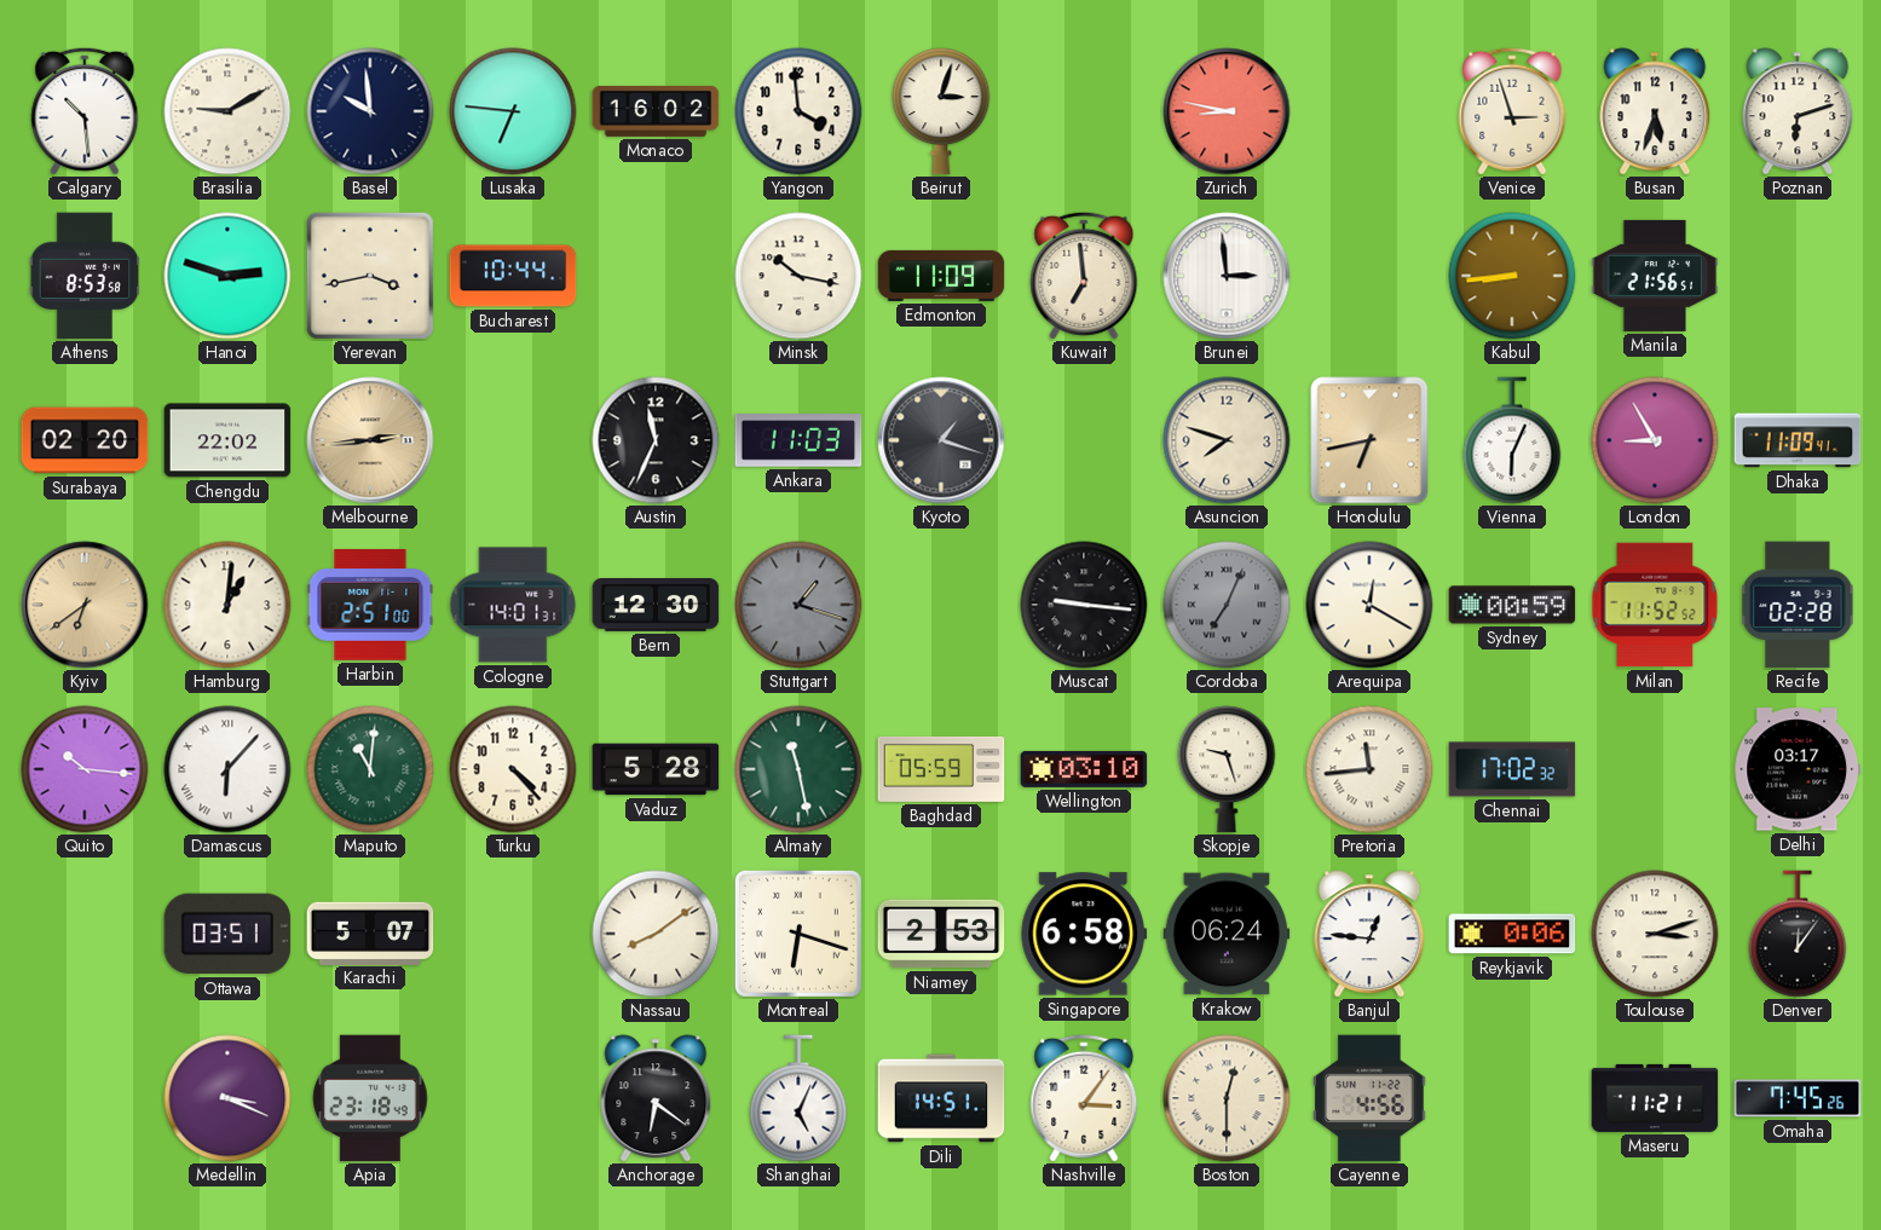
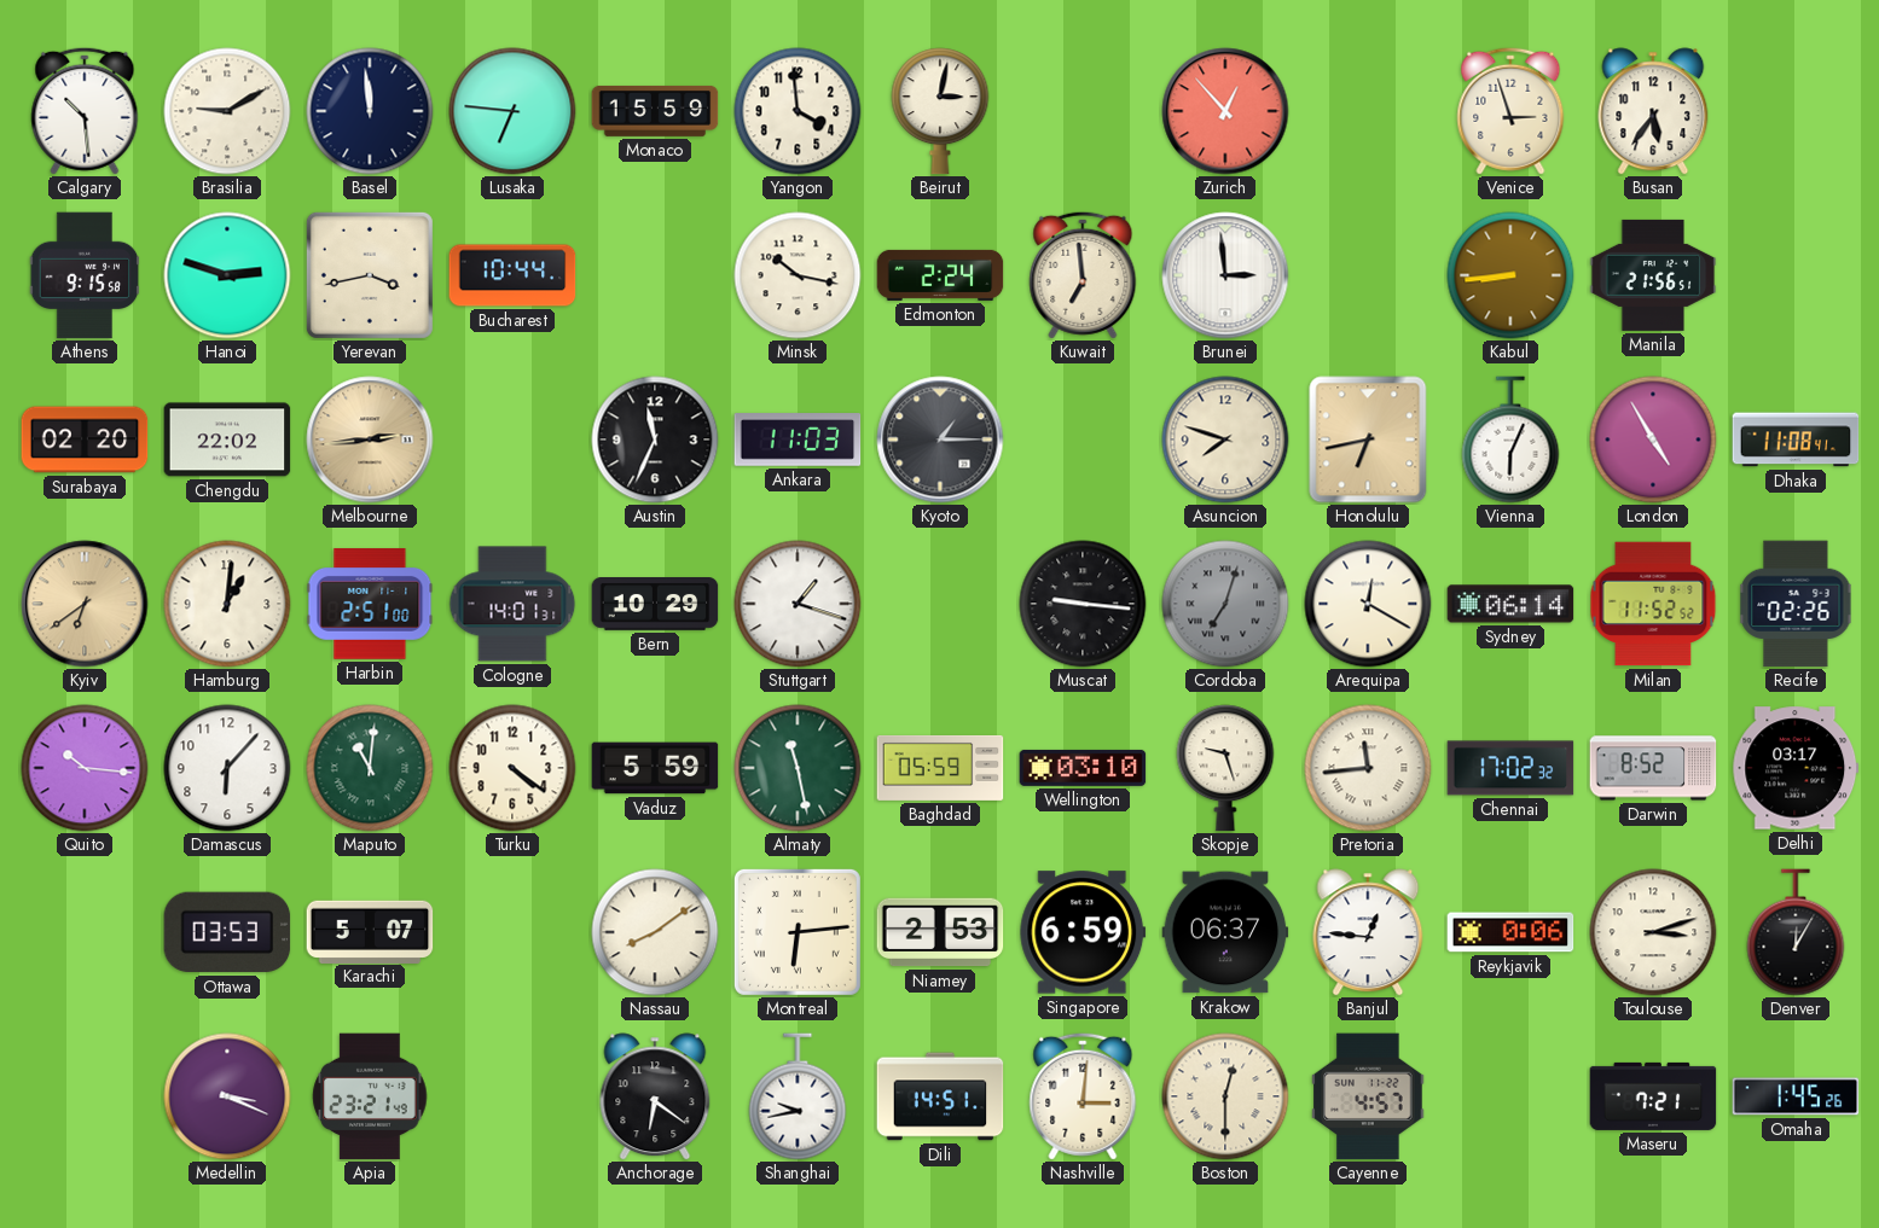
Basel: 9:59 -> 11:59
Monaco: 16:02 -> 15:59
Beirut: 3:03 -> 3:02
Zurich: 8:47 -> 12:53
Busan: 5:33 -> 5:36
Poznan: 6:12 -> none
Athens: 8:53 -> 9:15
Edmonton: 11:09 -> 2:24
Kyoto: 1:18 -> 1:15
London: 8:55 -> 4:55
Dhaka: 11:09 -> 11:08
Bern: 12:30 -> 10:29
Stuttgart dial: grey -> white
Cordoba: 7:04 -> 7:03
Sydney: 00:59 -> 06:14
Recife: 02:28 -> 02:26
Damascus numerals: Roman -> Arabic
Turku: 4:23 -> 4:21
Vaduz: 5:28 -> 5:59
Darwin: none -> 8:52
Ottawa: 03:51 -> 03:53
Montreal: 6:18 -> 6:14
Singapore: 6:58 -> 6:59
Krakow: 06:24 -> 06:37
Denver: 12:06 -> 12:05
Apia: 23:18 -> 23:21
Shanghai: 5:04 -> 9:43
Nashville: 3:06 -> 3:01
Cayenne: 4:56 -> 4:57
Maseru: 11:21 -> 7:21
Omaha: 7:45 -> 1:45
